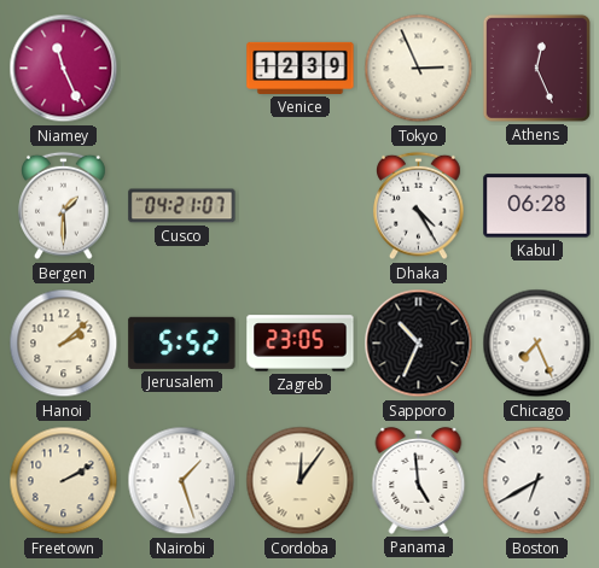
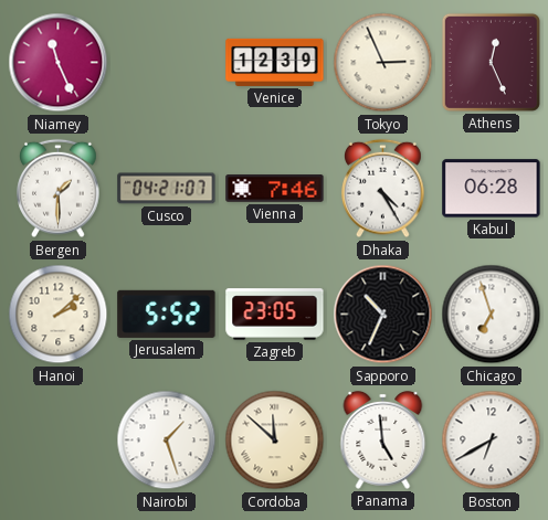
Vienna: none -> 7:46
Chicago: 7:26 -> 6:57
Freetown: 2:10 -> none
Cordoba: 12:06 -> 11:52
